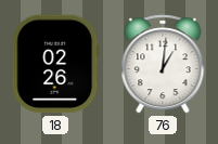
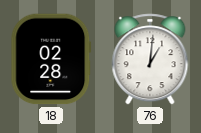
18: 02:26 -> 02:28
